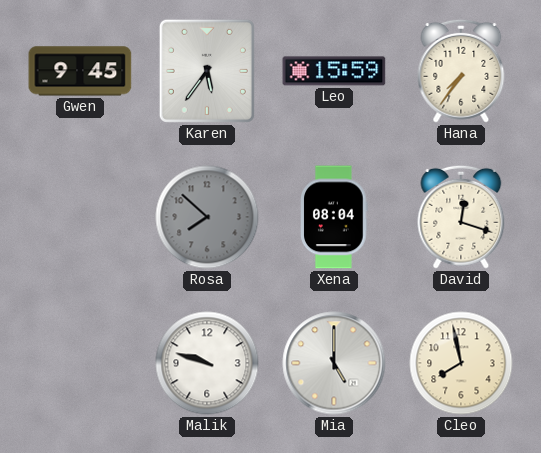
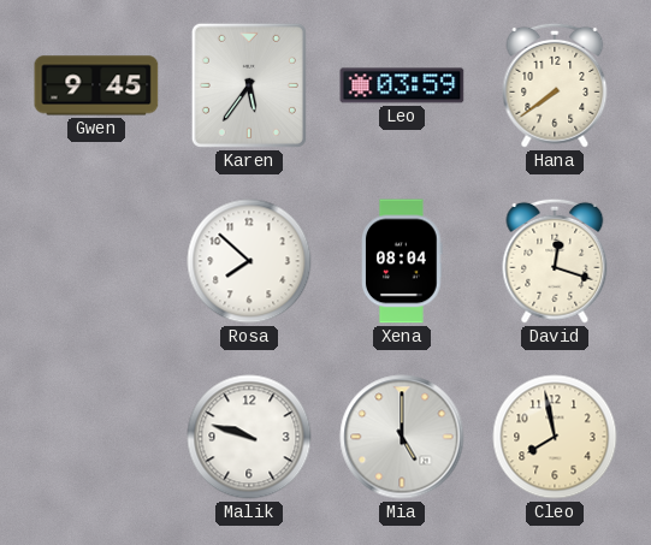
Leo: 15:59 -> 03:59
Hana: 7:36 -> 7:39
Rosa dial: grey -> white
